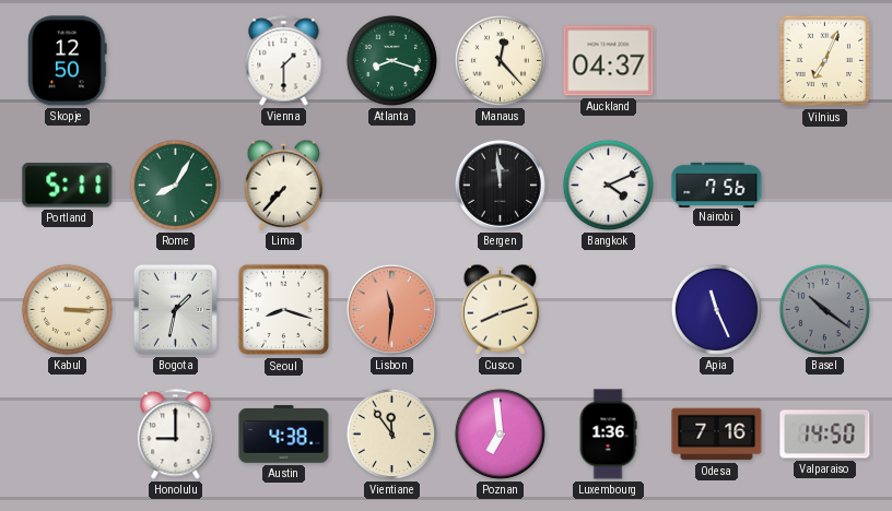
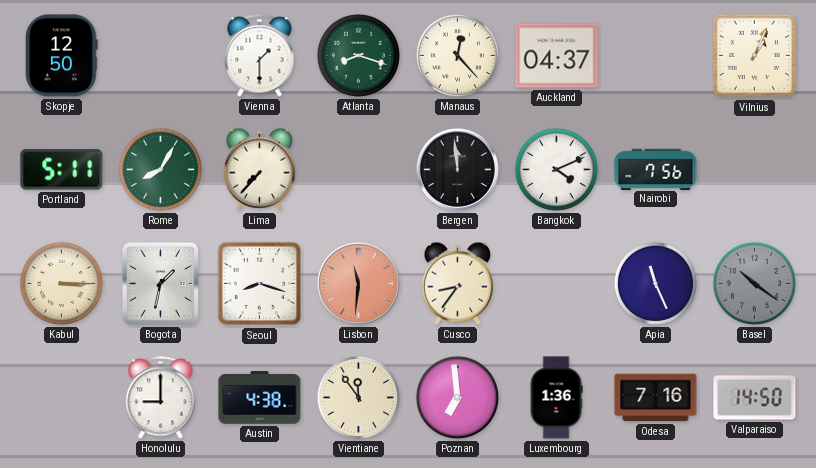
Vilnius: 7:04 -> 1:04
Cusco: 8:12 -> 8:36
